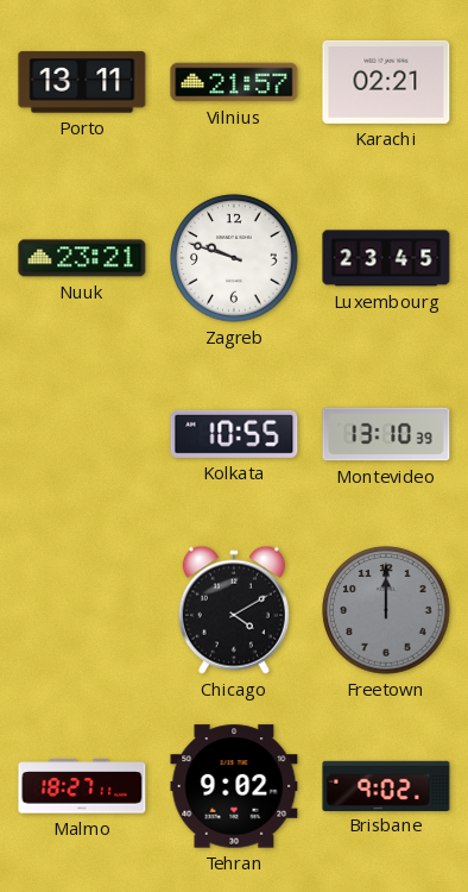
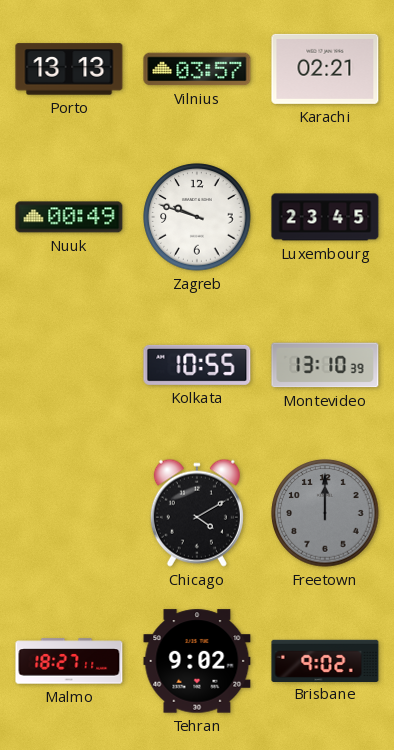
Porto: 13:11 -> 13:13
Vilnius: 21:57 -> 03:57
Nuuk: 23:21 -> 00:49
